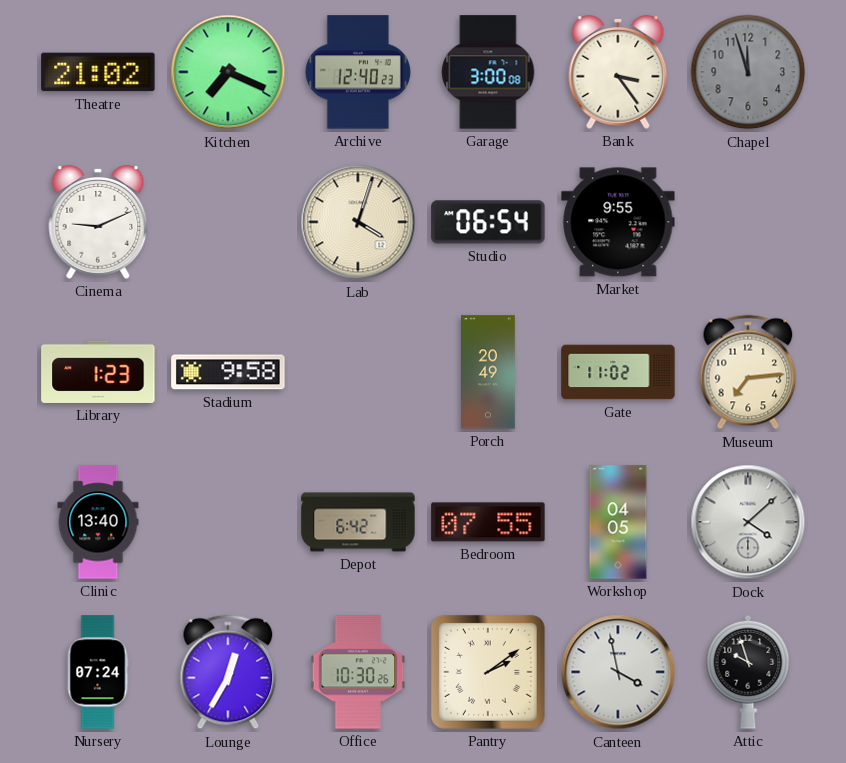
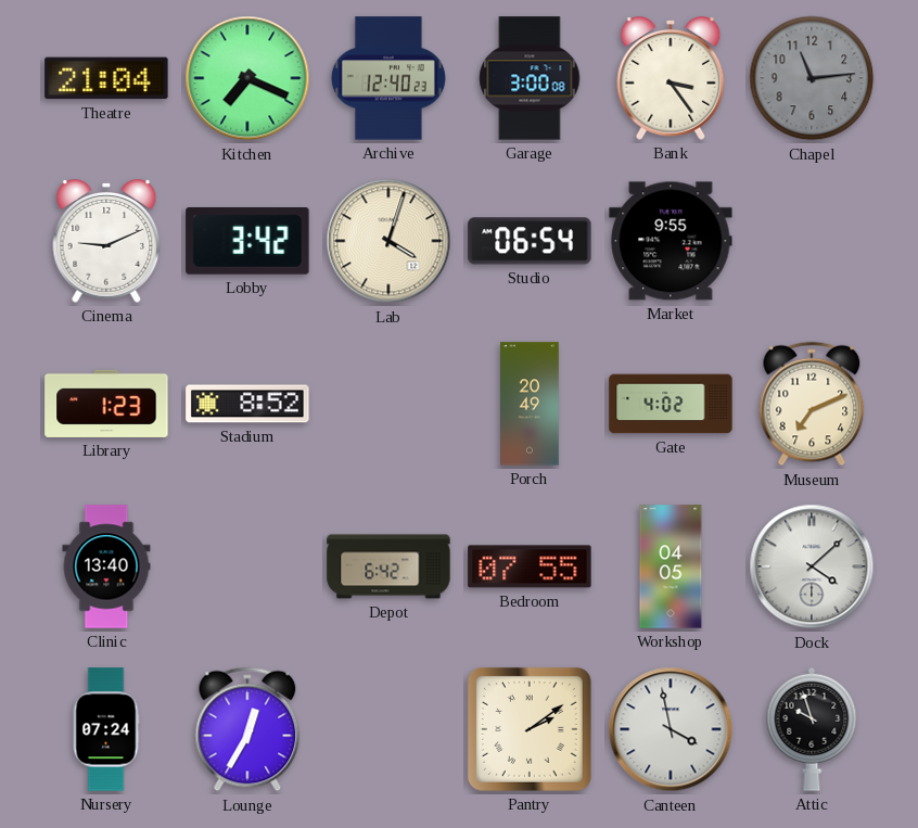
Theatre: 21:02 -> 21:04
Chapel: 11:57 -> 11:14
Lobby: none -> 3:42
Stadium: 9:58 -> 8:52
Gate: 11:02 -> 4:02
Museum: 7:14 -> 7:11
Office: 10:30 -> none
